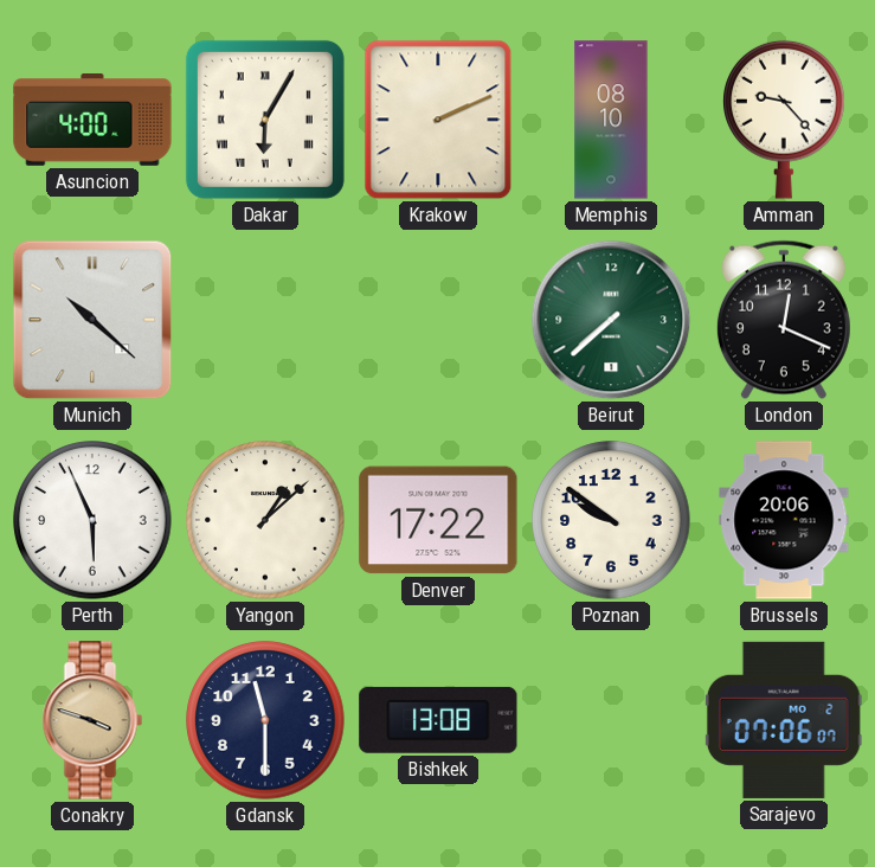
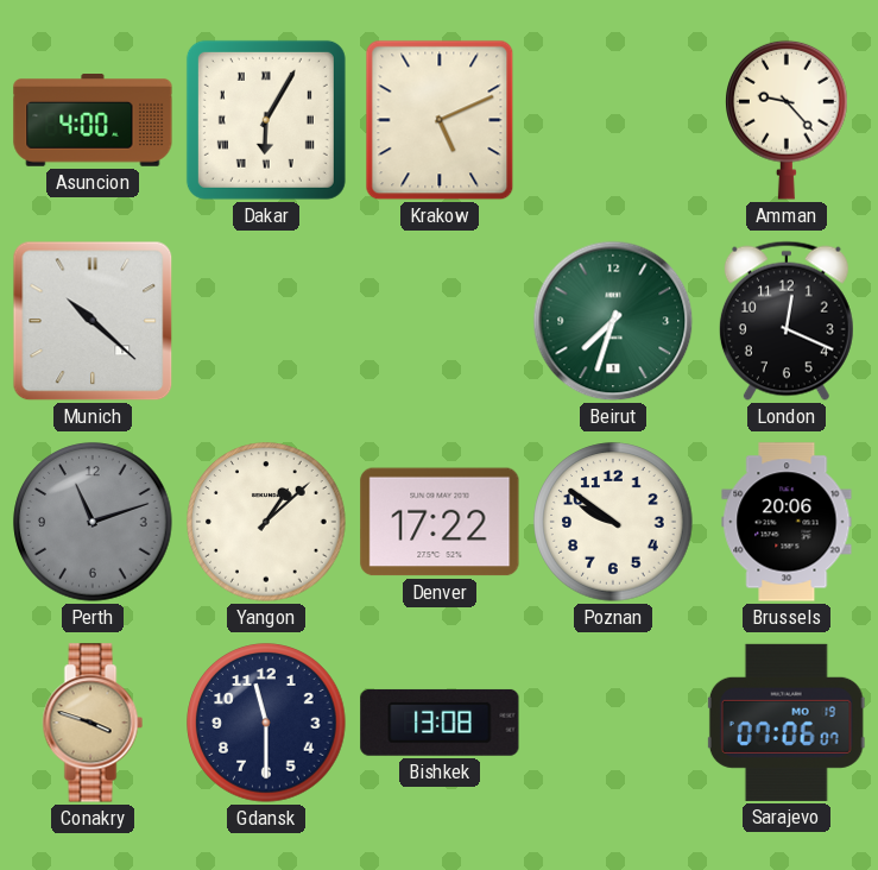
Krakow: 2:11 -> 5:11
Memphis: 08:10 -> none
Beirut: 7:38 -> 7:33
Perth: 5:56 -> 11:12
Perth dial: white -> grey
Sarajevo date: MO 2 -> MO 19
